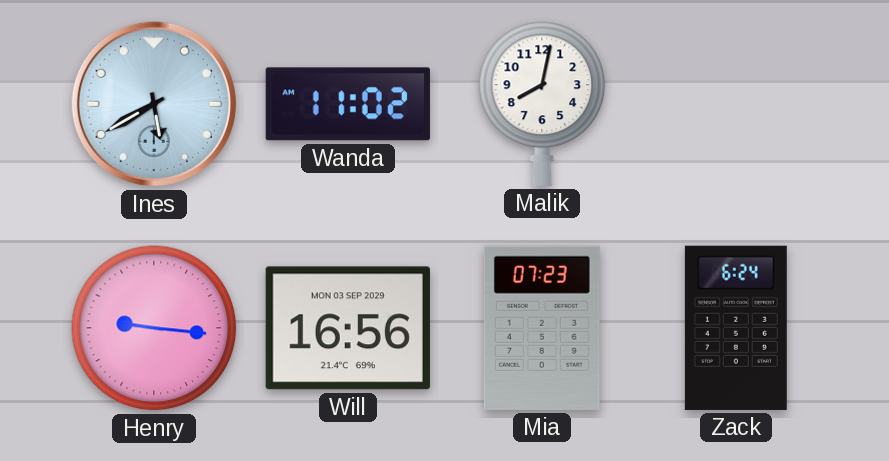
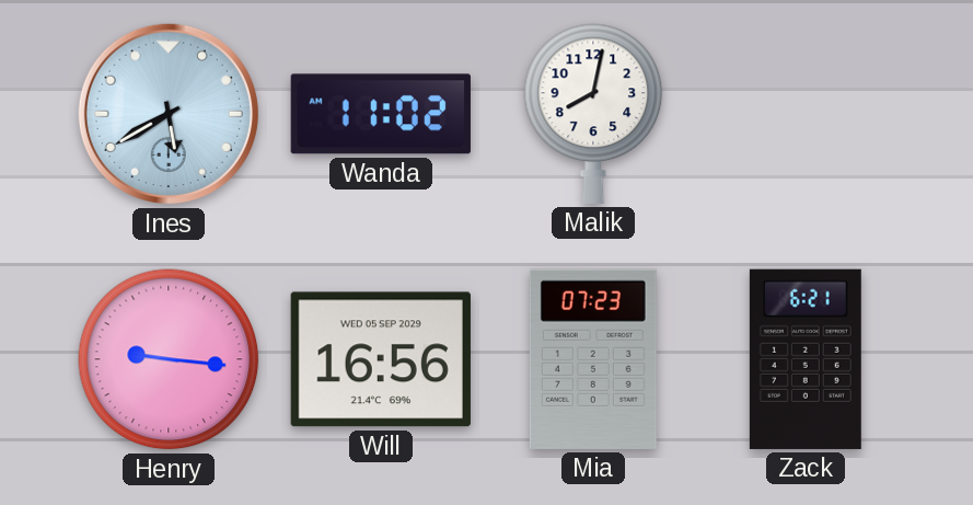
Will date: MON 03 SEP 2029 -> WED 05 SEP 2029
Zack: 6:24 -> 6:21
